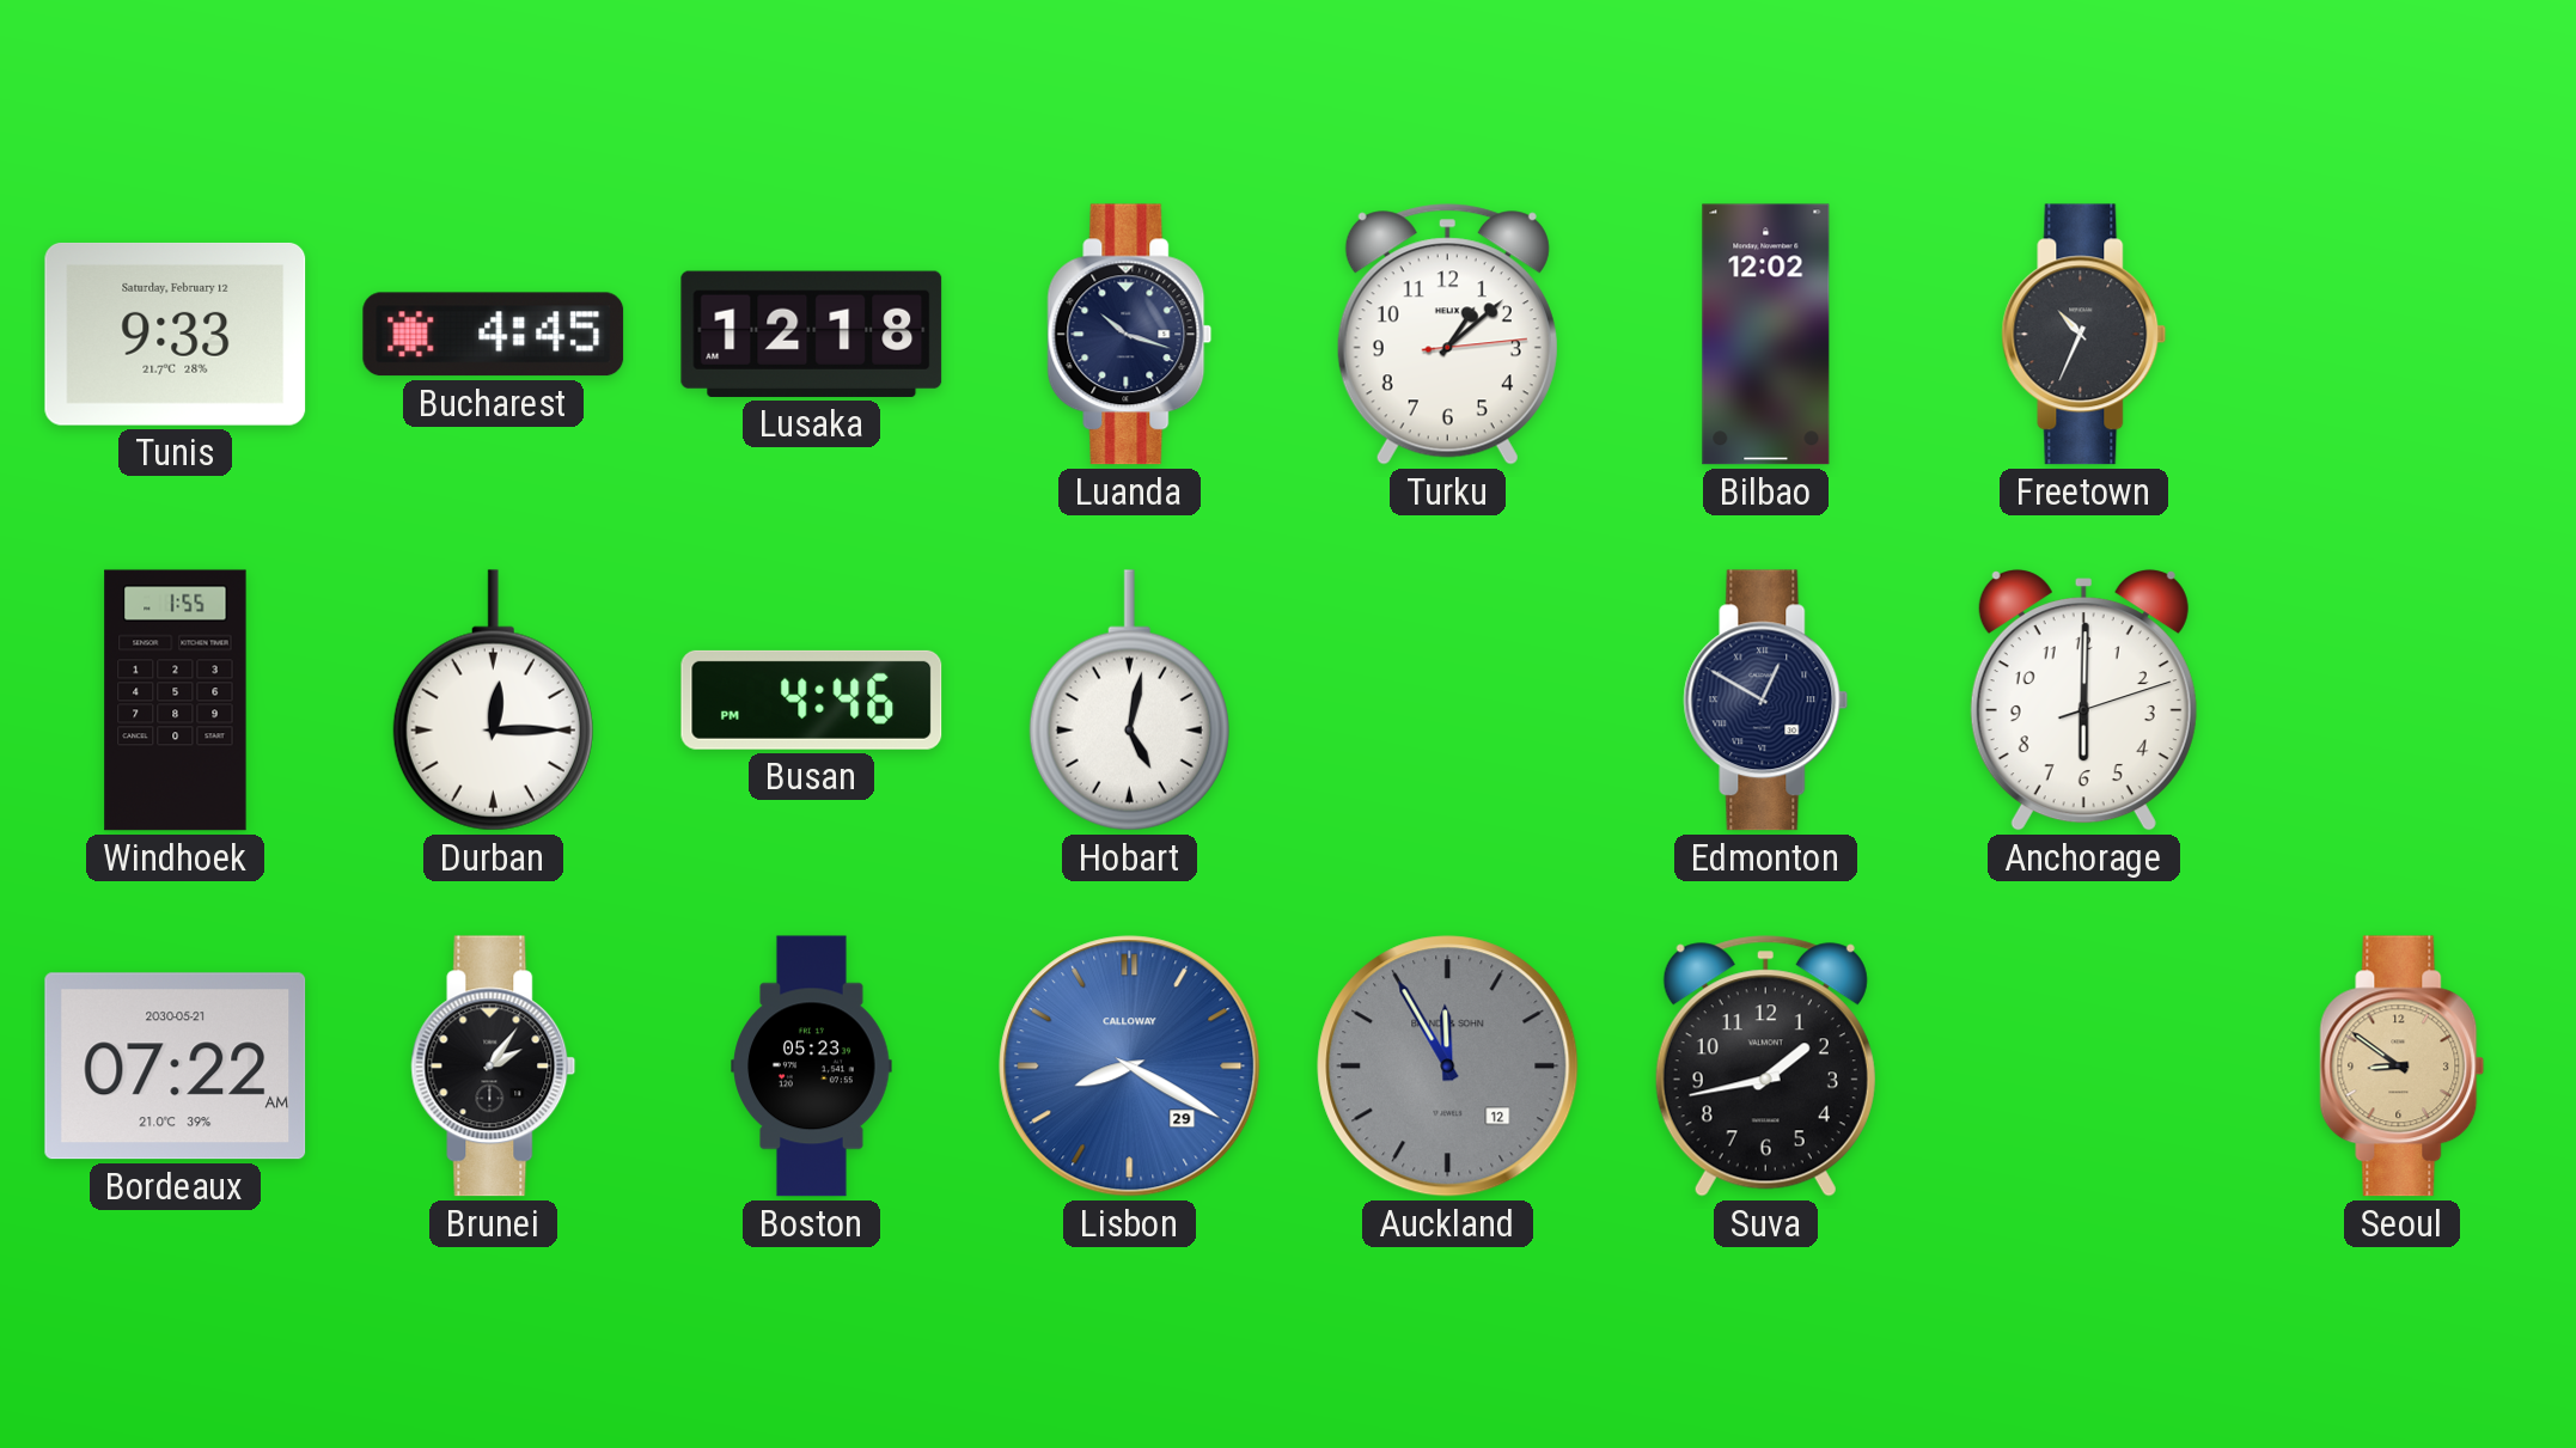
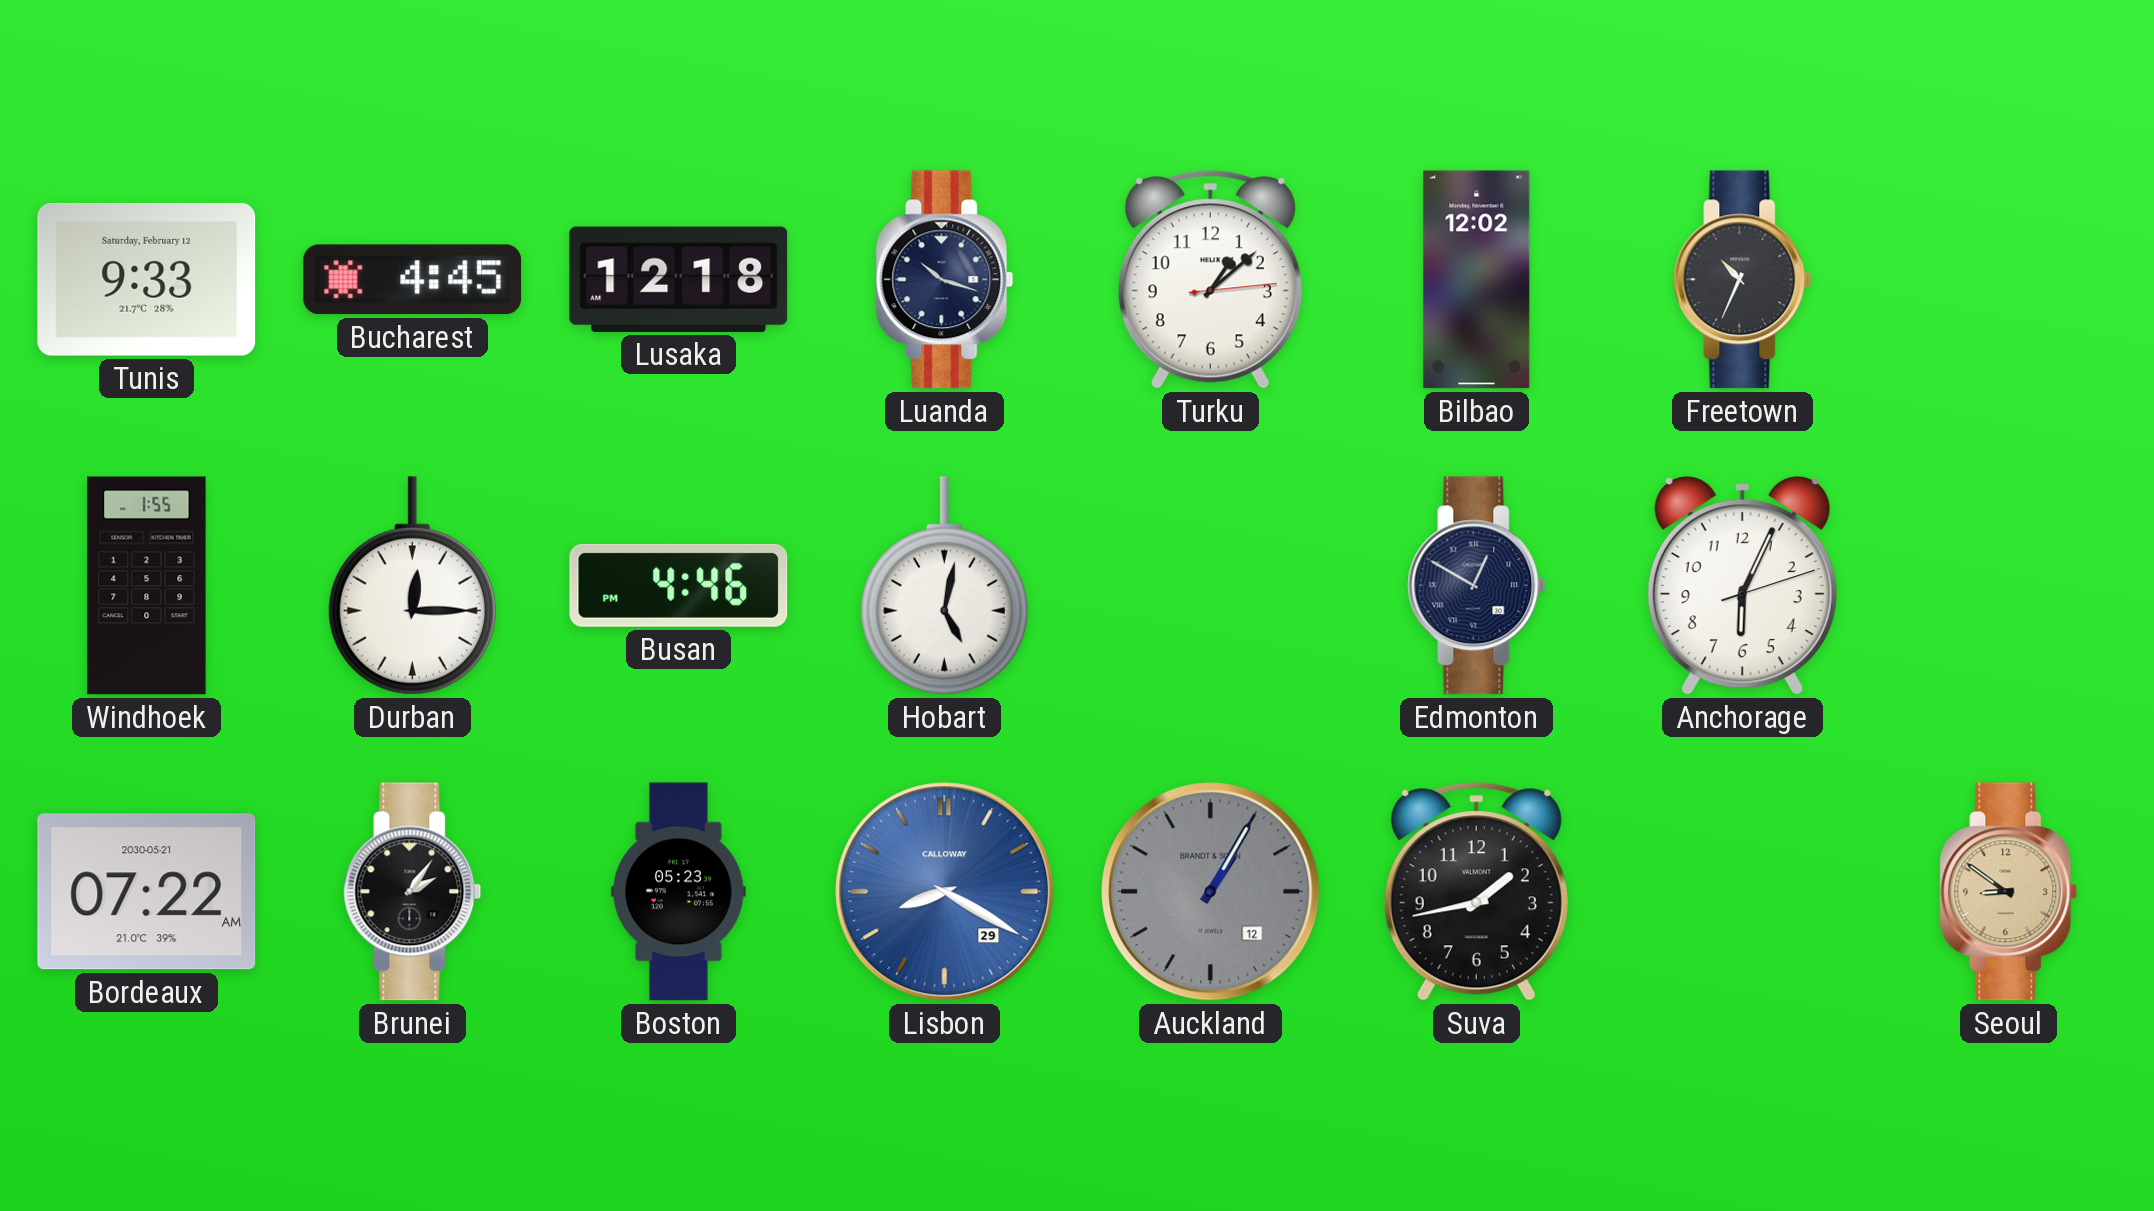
Anchorage: 6:00 -> 6:04
Auckland: 11:55 -> 1:05
